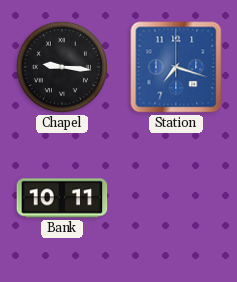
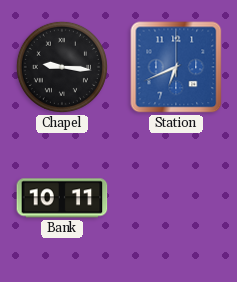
Station: 7:18 -> 6:41
